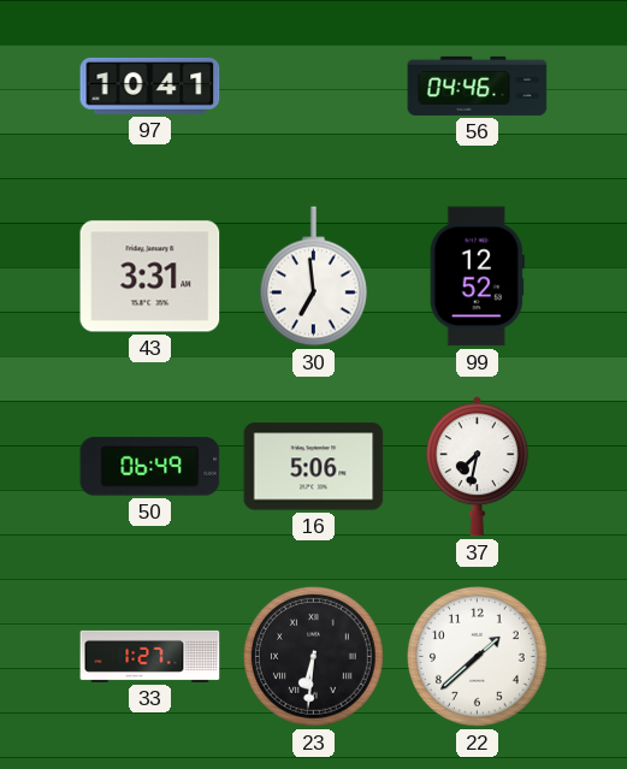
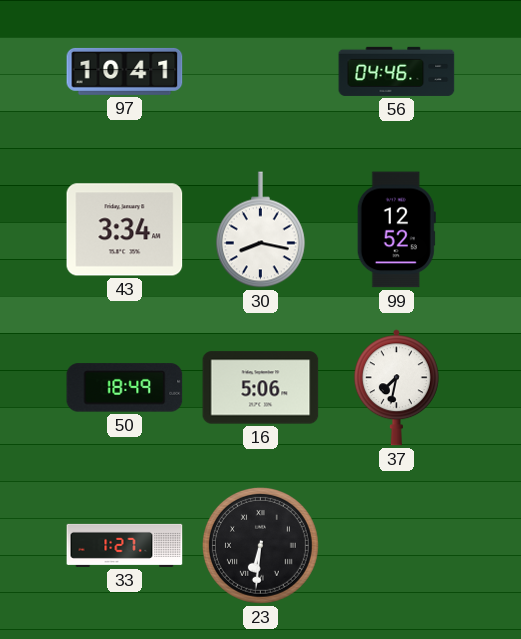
43: 3:31 -> 3:34
30: 6:59 -> 8:17
50: 06:49 -> 18:49
22: 1:38 -> none
